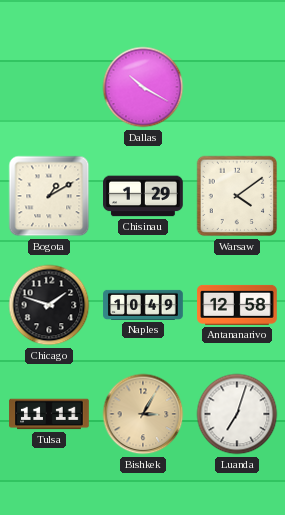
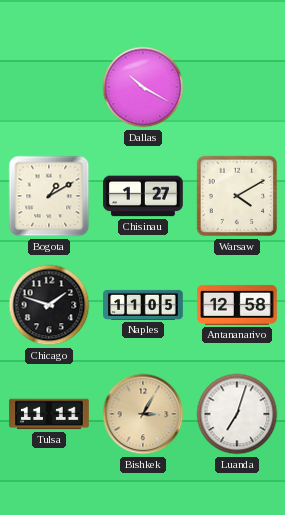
Chisinau: 1:29 -> 1:27
Warsaw: 4:09 -> 4:10
Naples: 10:49 -> 11:05
